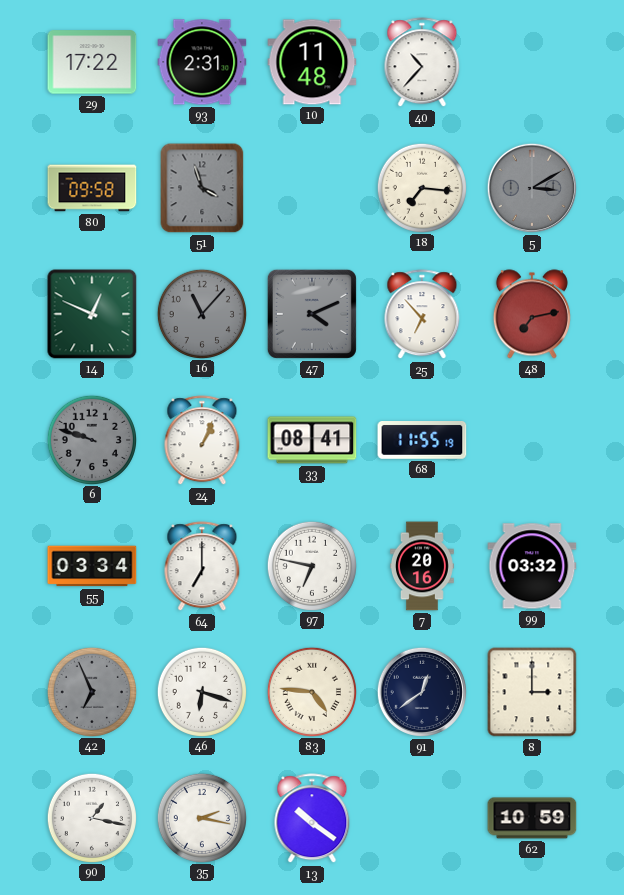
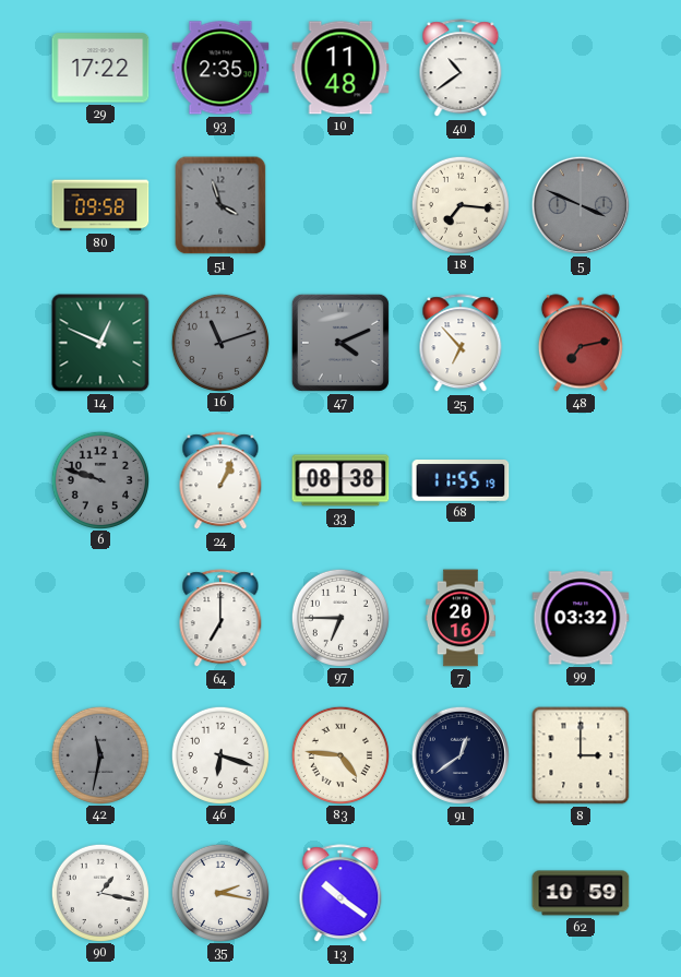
93: 2:31 -> 2:35
40: 10:37 -> 10:39
5: 3:10 -> 3:49
16: 11:07 -> 11:12
33: 08:41 -> 08:38
55: 03:34 -> none
97: 6:47 -> 6:45
42: 6:56 -> 11:32
